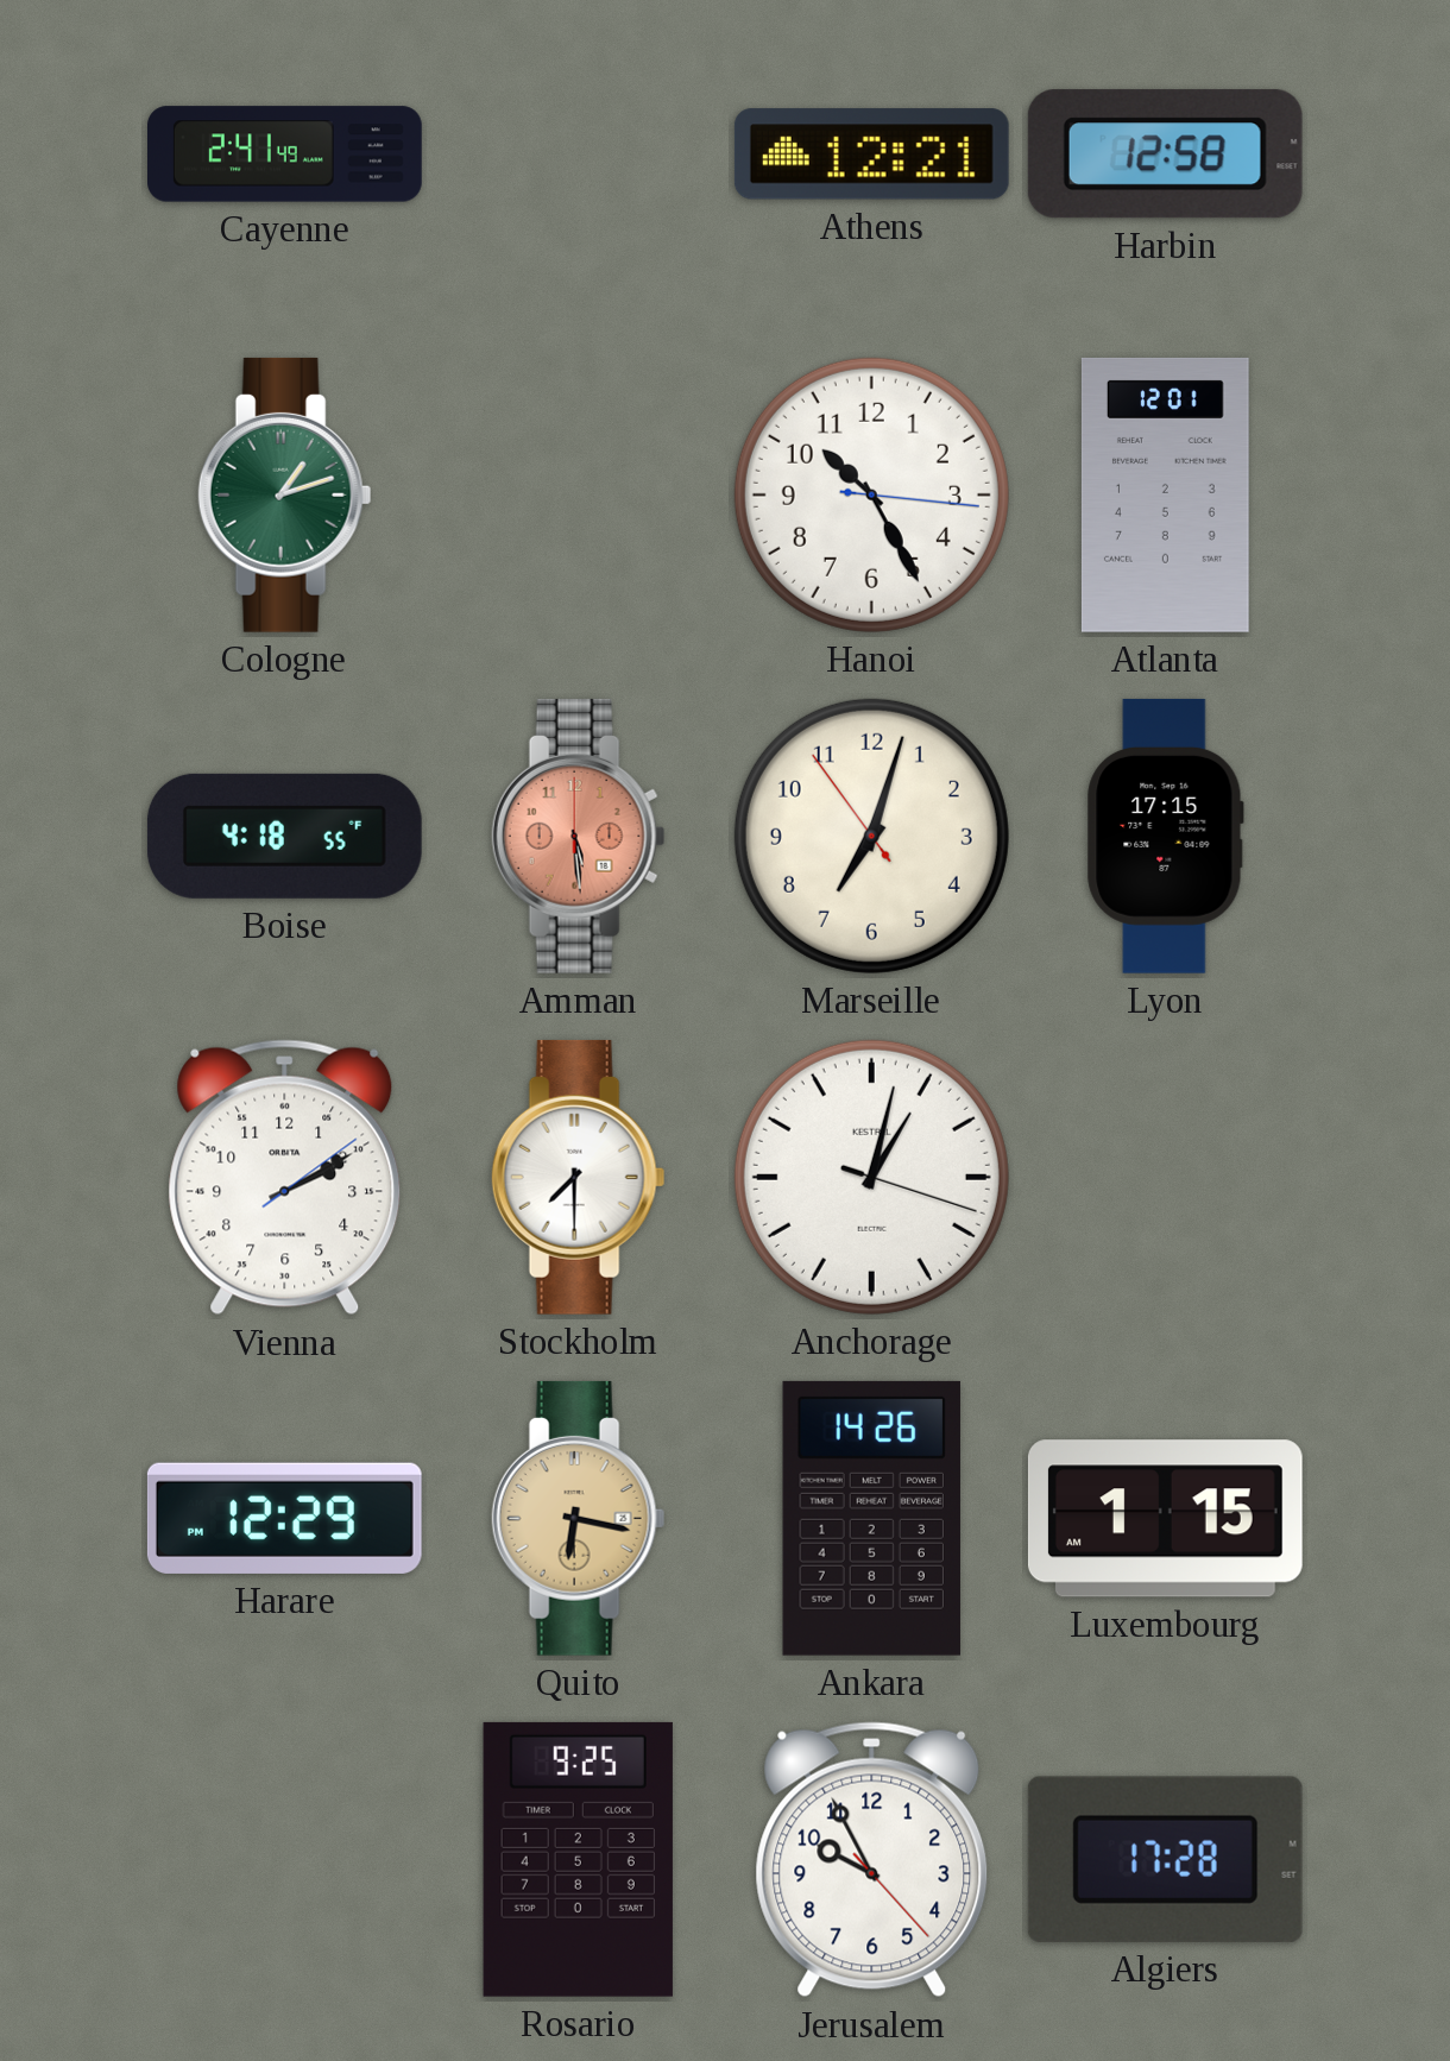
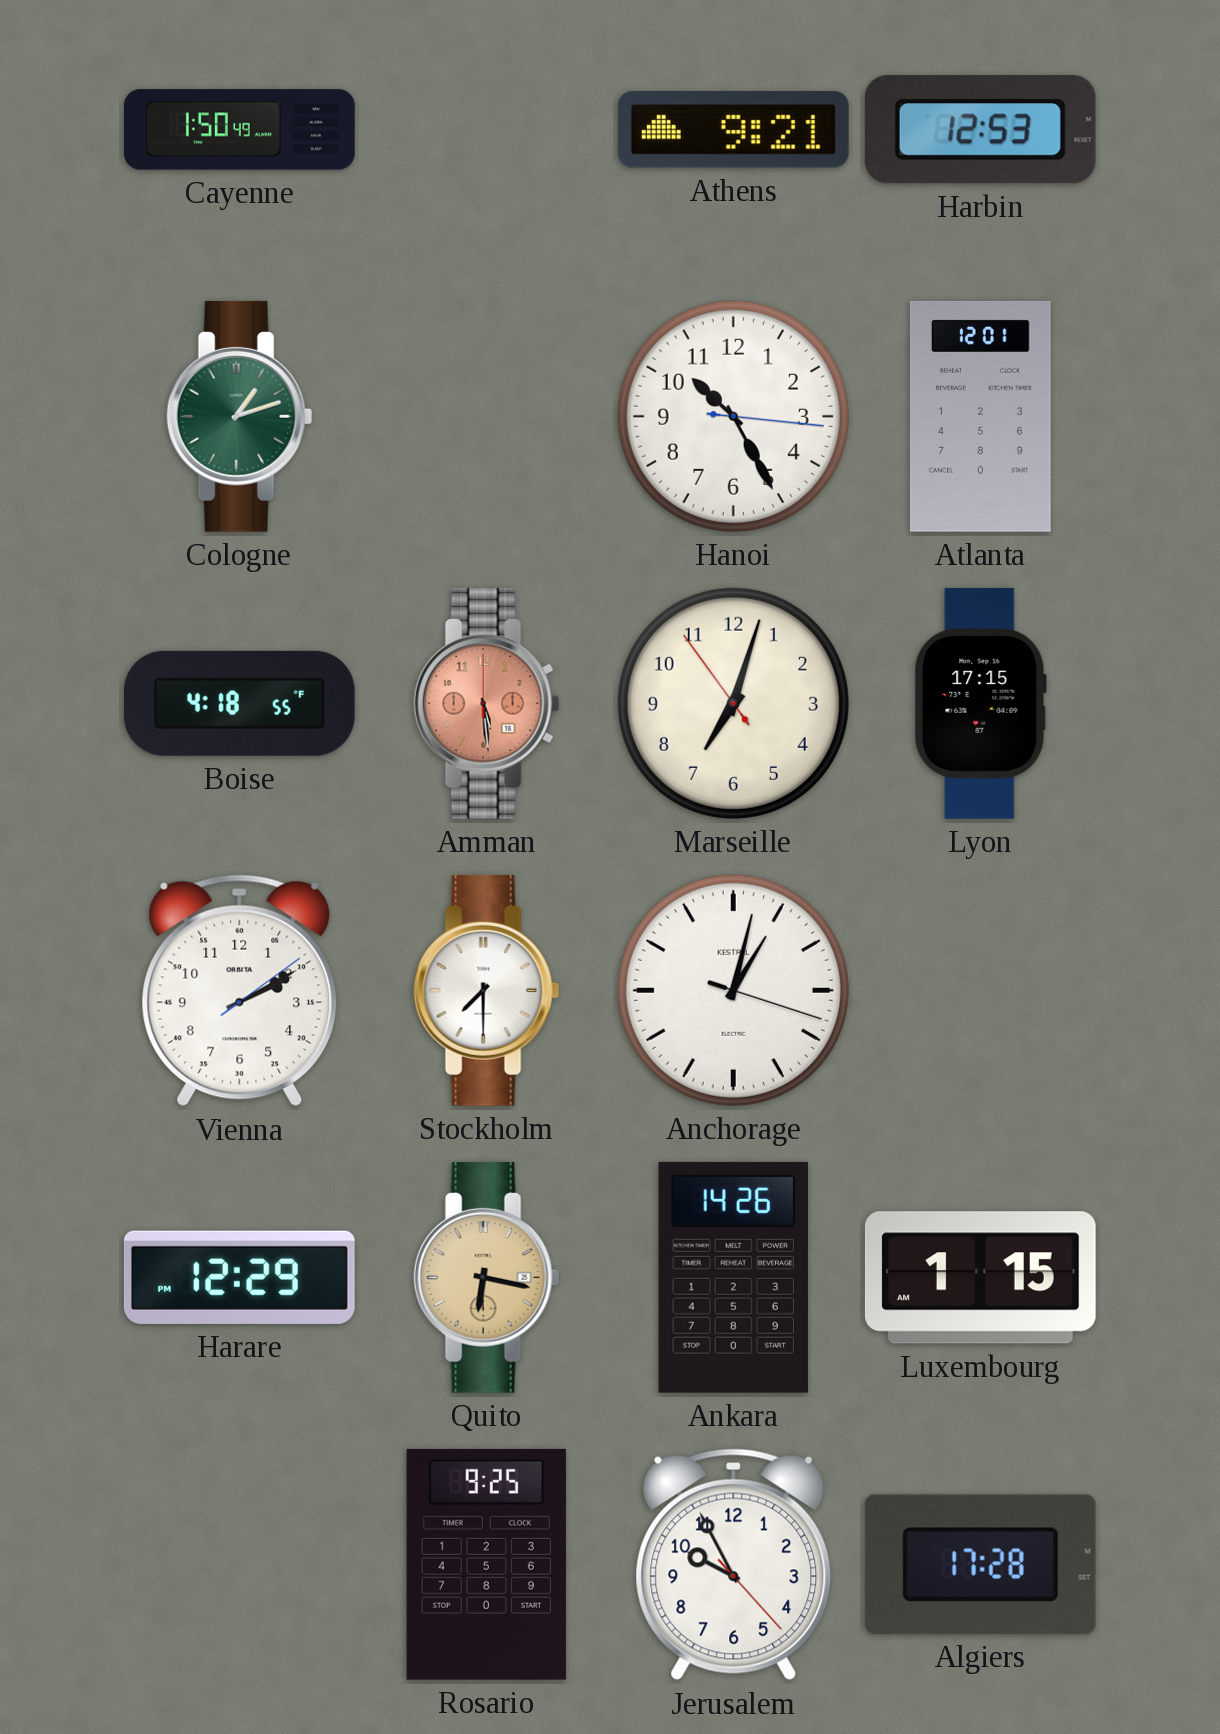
Cayenne: 2:41 -> 1:50
Athens: 12:21 -> 9:21
Harbin: 12:58 -> 12:53
